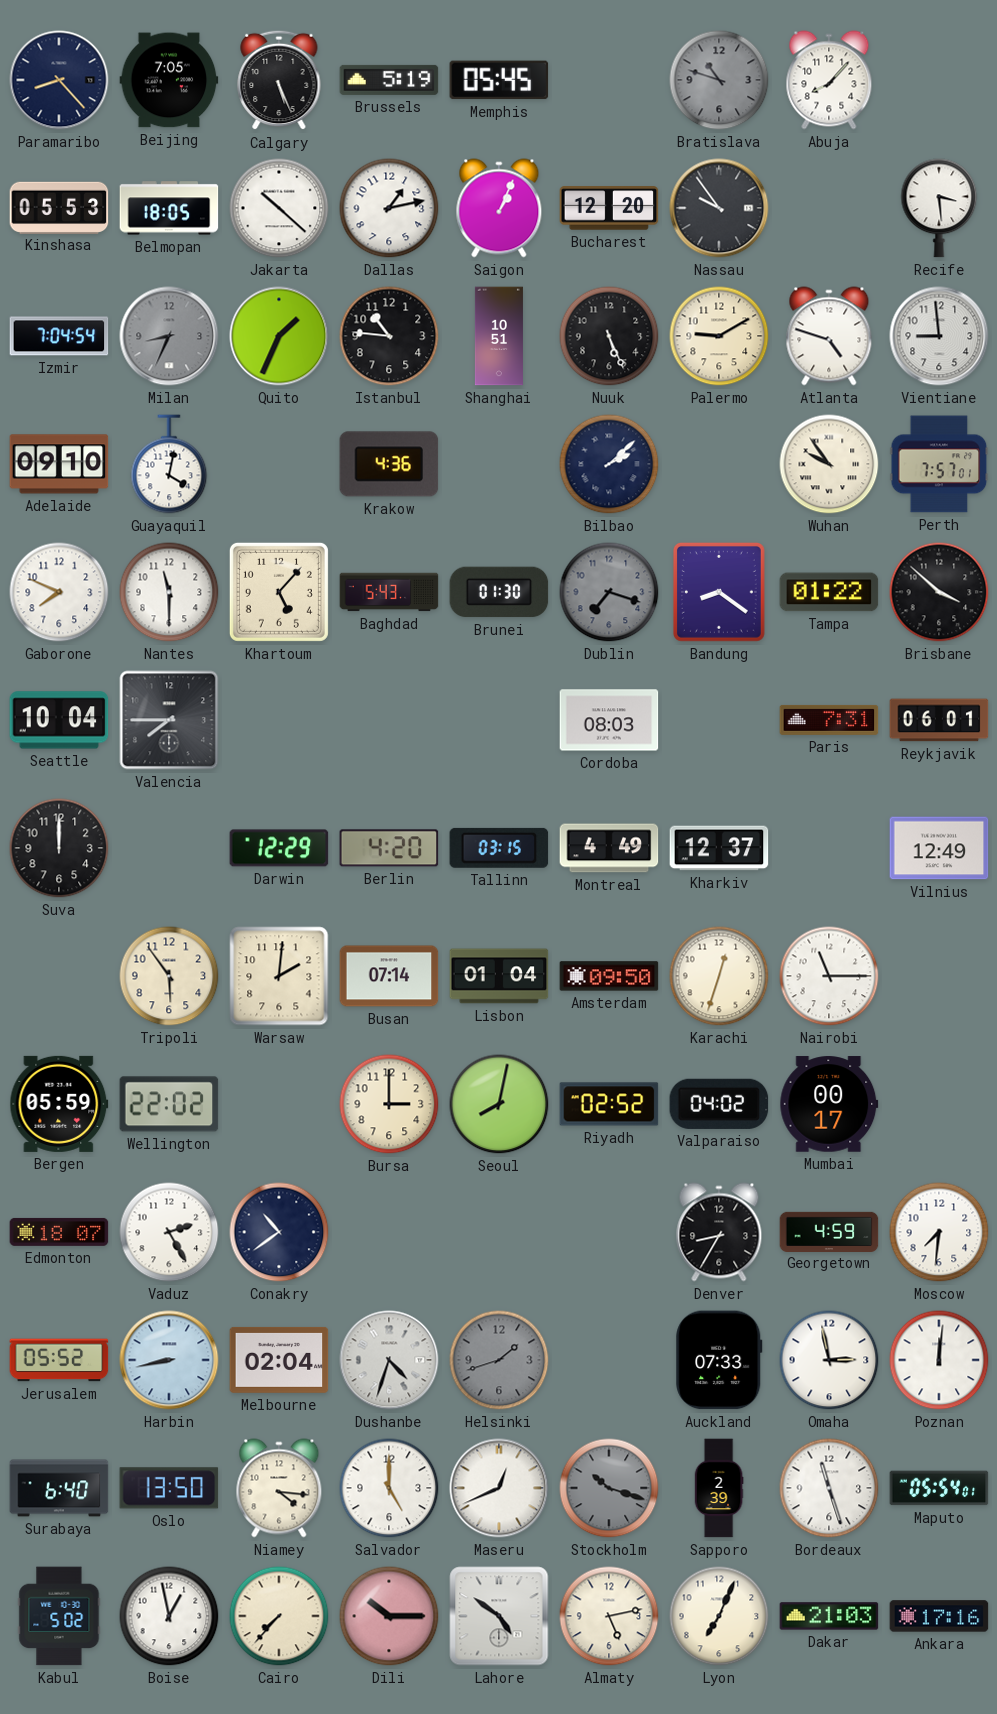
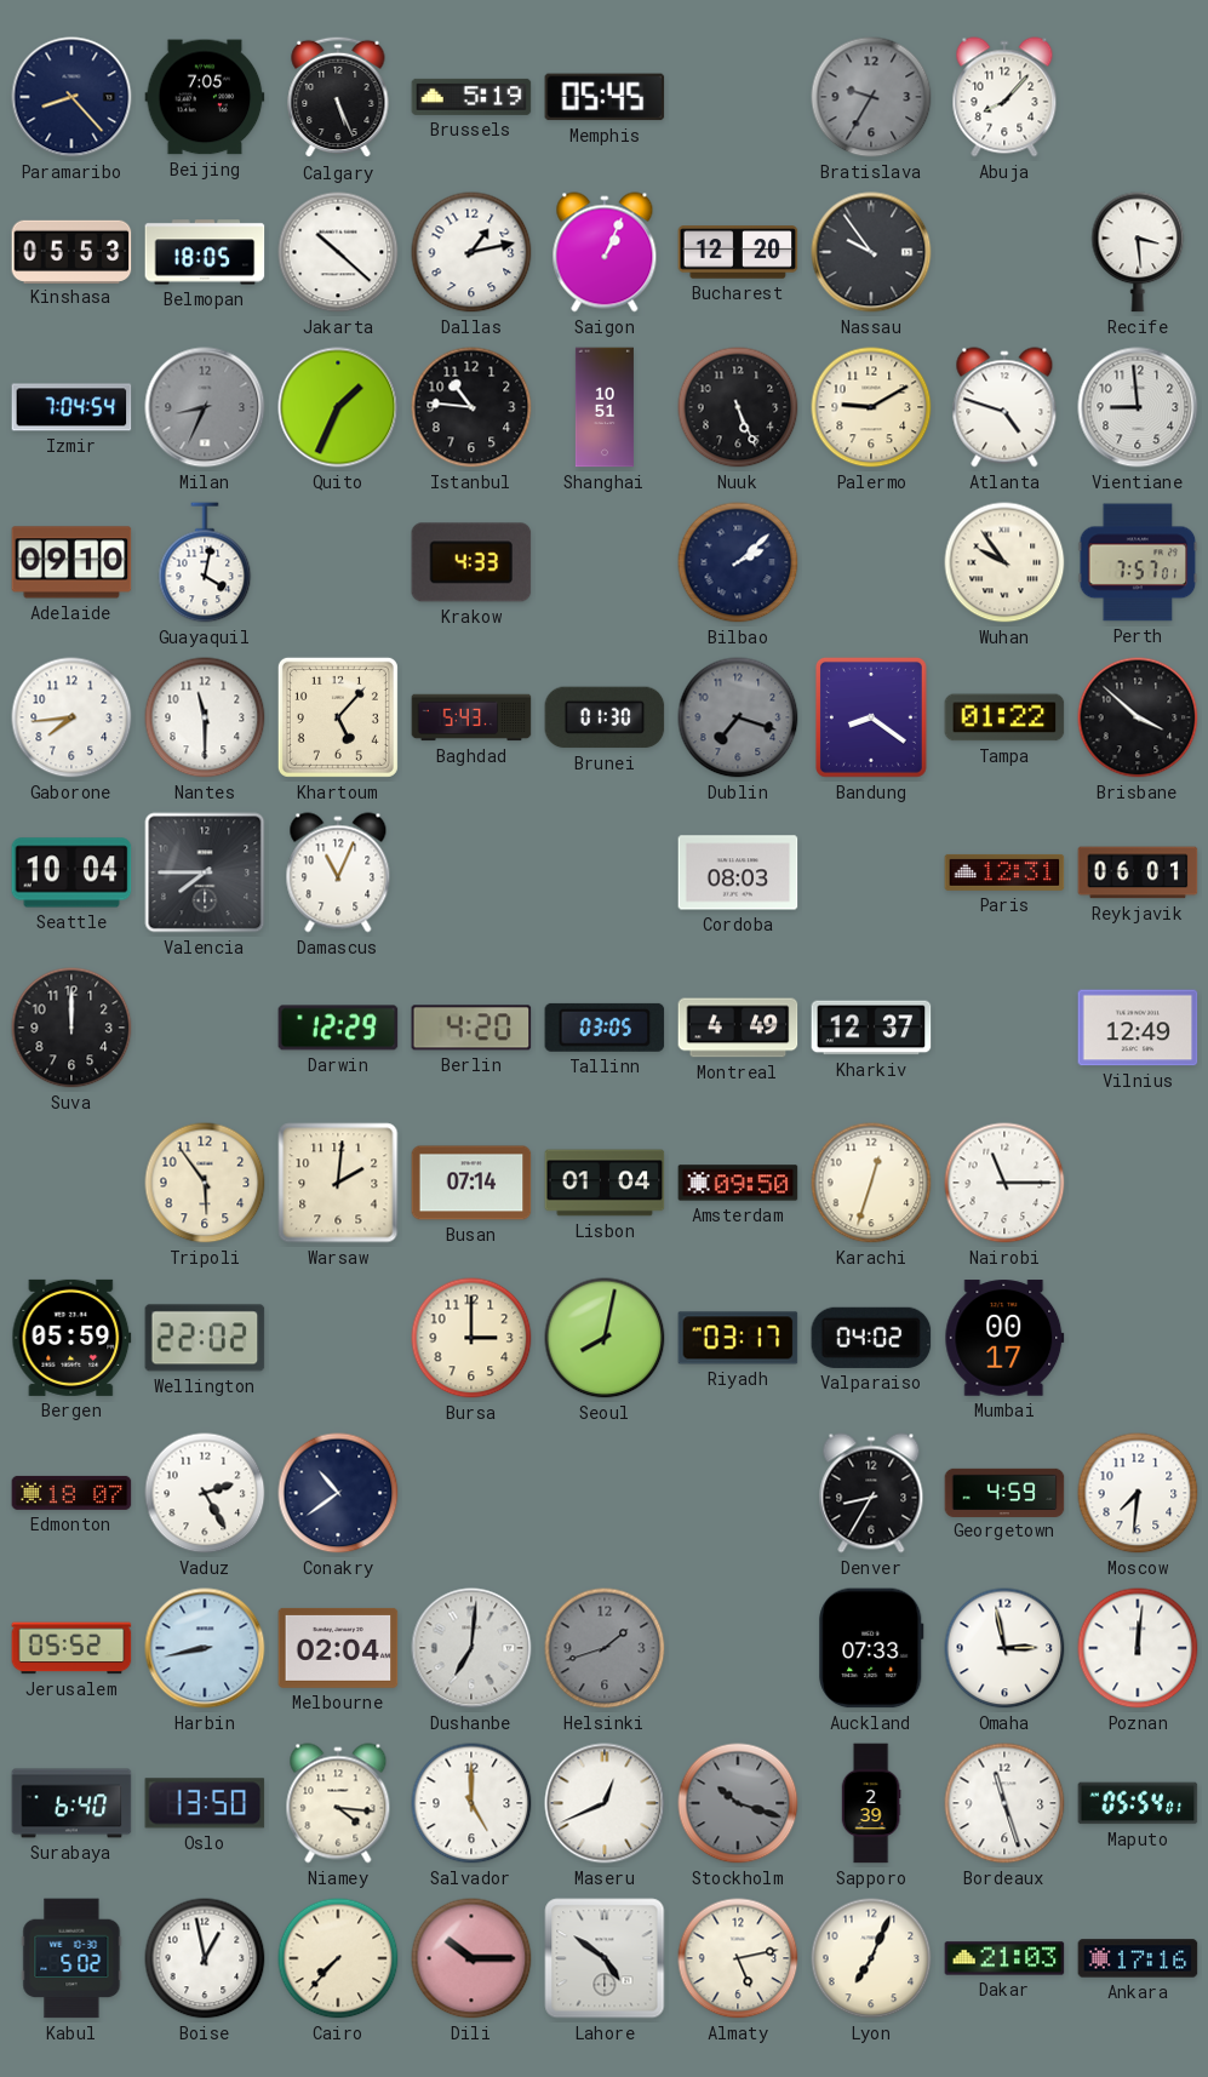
Bratislava: 10:48 -> 9:35
Krakow: 4:36 -> 4:33
Gaborone: 7:49 -> 7:44
Damascus: none -> 11:04
Paris: 7:31 -> 12:31
Tallinn: 03:15 -> 03:05
Riyadh: 02:52 -> 03:17
Dushanbe: 4:33 -> 7:01
